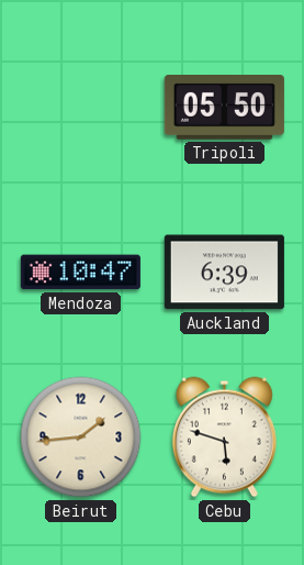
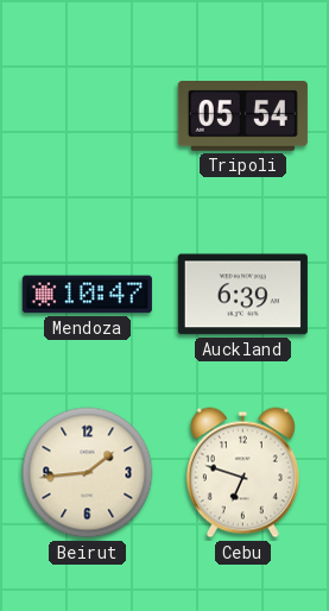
Tripoli: 05:50 -> 05:54
Cebu: 5:48 -> 6:48
